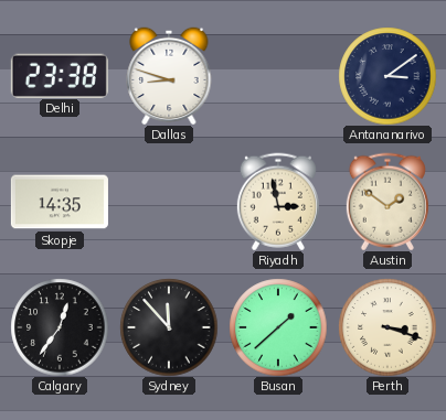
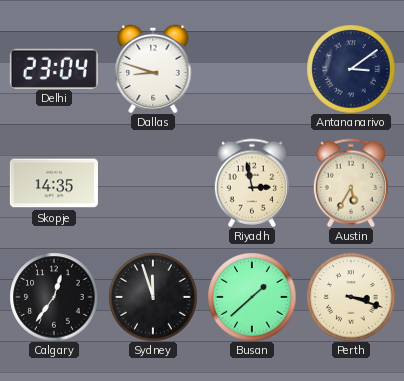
Delhi: 23:38 -> 23:04
Austin: 1:51 -> 5:35
Sydney: 11:53 -> 11:57
